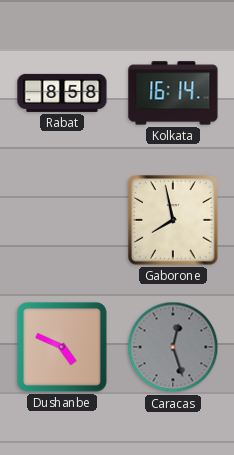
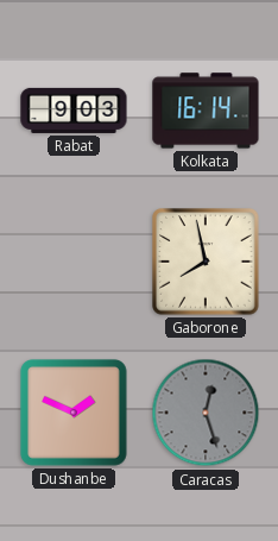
Rabat: 8:58 -> 9:03
Dushanbe: 4:49 -> 1:49
